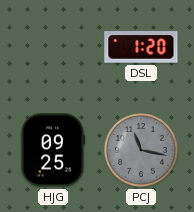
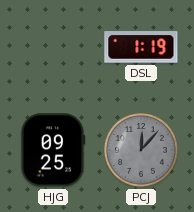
DSL: 1:20 -> 1:19
PCJ: 11:17 -> 12:07
